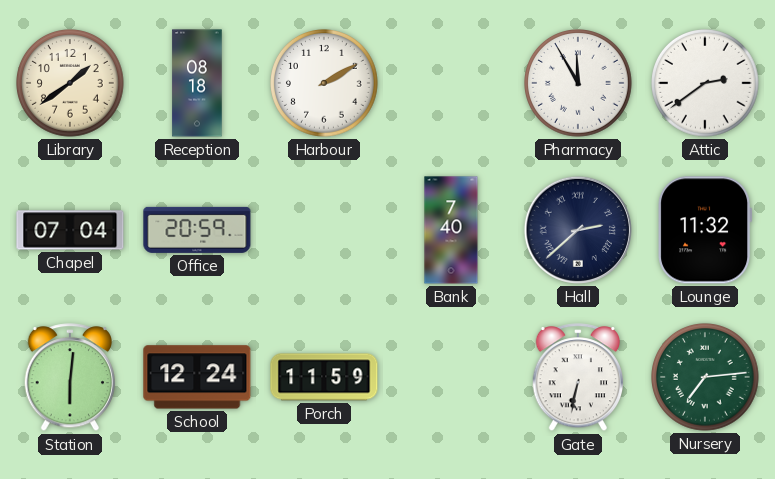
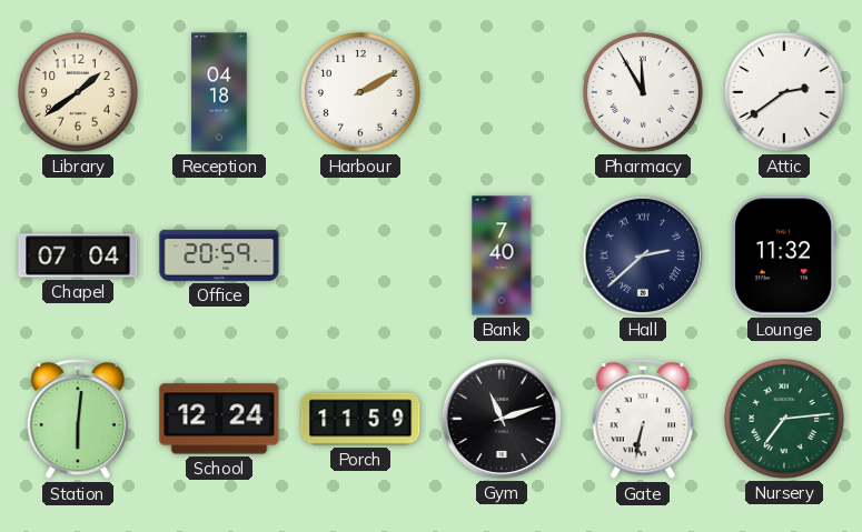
Reception: 08:18 -> 04:18
Gym: none -> 11:12
